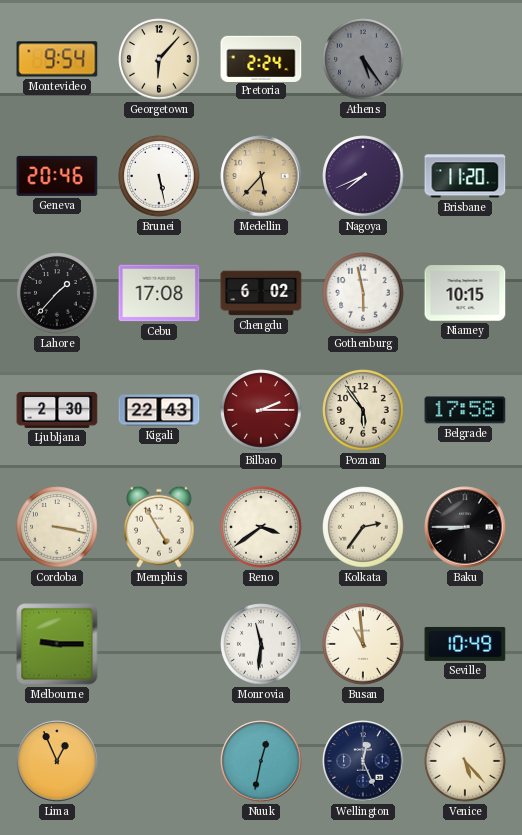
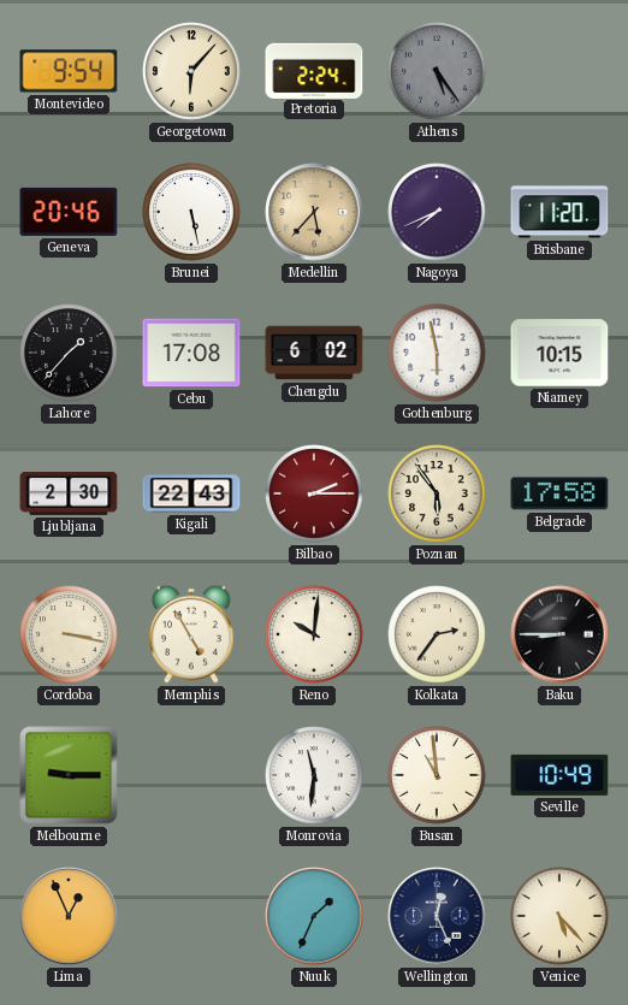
Reno: 3:39 -> 10:01
Nuuk: 12:32 -> 1:34
